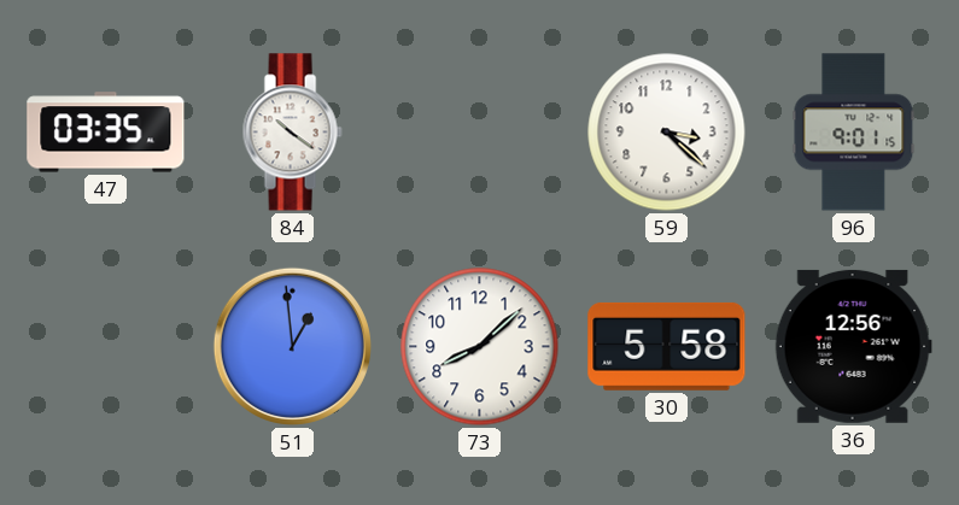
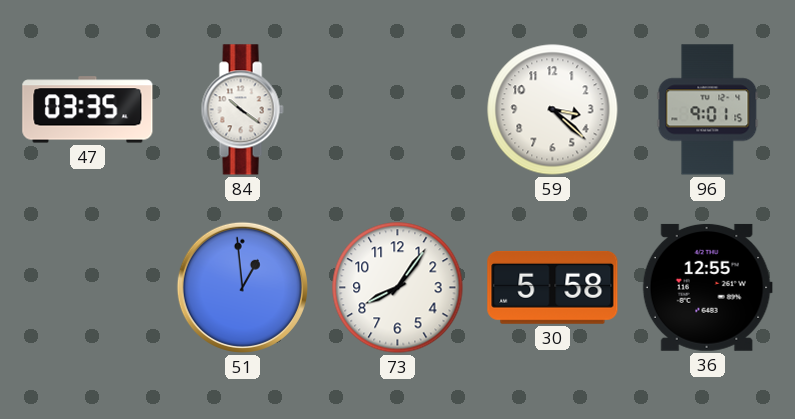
73: 8:08 -> 8:06
36: 12:56 -> 12:55
